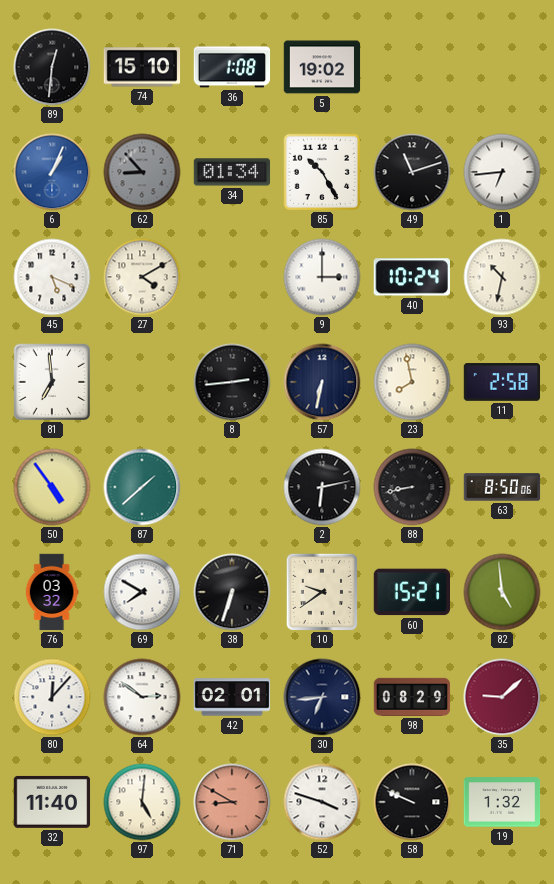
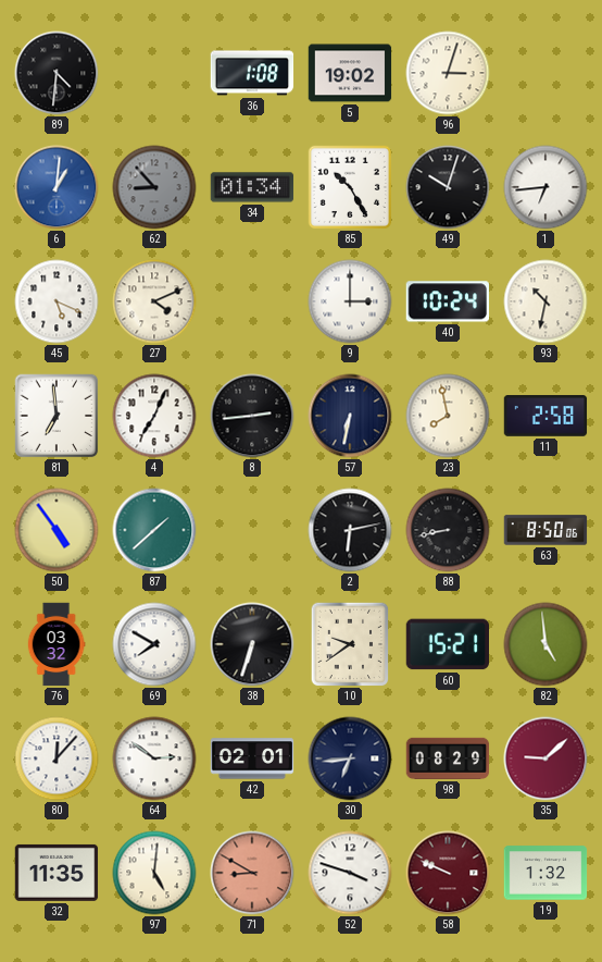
89: 12:31 -> 4:31
74: 15:10 -> none
96: none -> 3:03
6: 1:04 -> 1:01
49: 11:12 -> 10:03
27: 4:10 -> 4:11
4: none -> 7:04
32: 11:40 -> 11:35
58 dial: black -> burgundy
